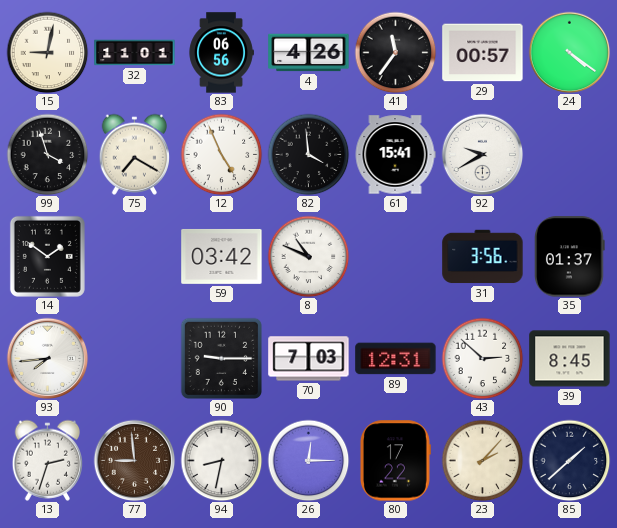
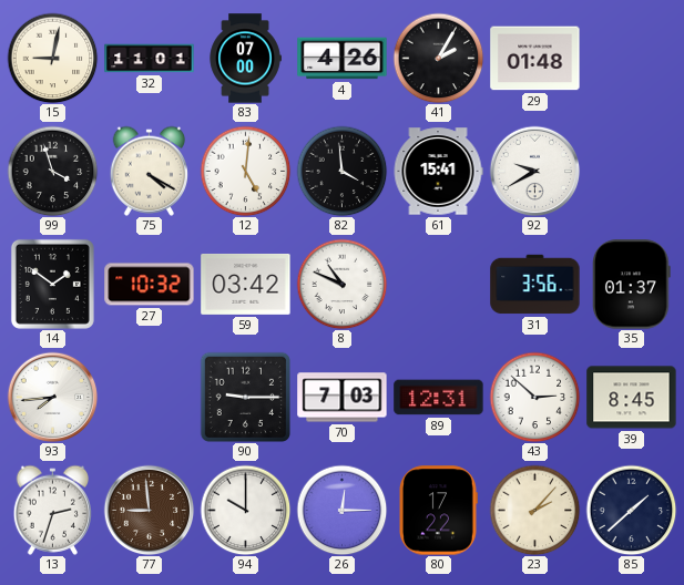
83: 06:56 -> 07:00
41: 11:36 -> 2:05
29: 00:57 -> 01:48
24: 4:21 -> none
75: 7:20 -> 4:20
12: 4:56 -> 5:01
27: none -> 10:32
94: 8:32 -> 10:00
